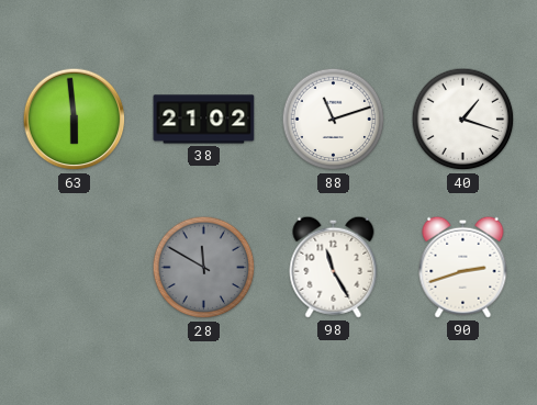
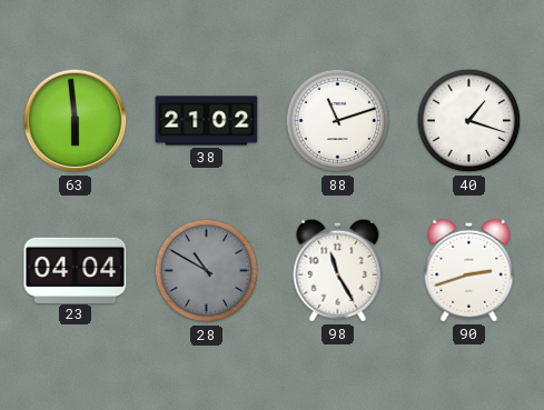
23: none -> 04:04
28: 11:50 -> 10:50
